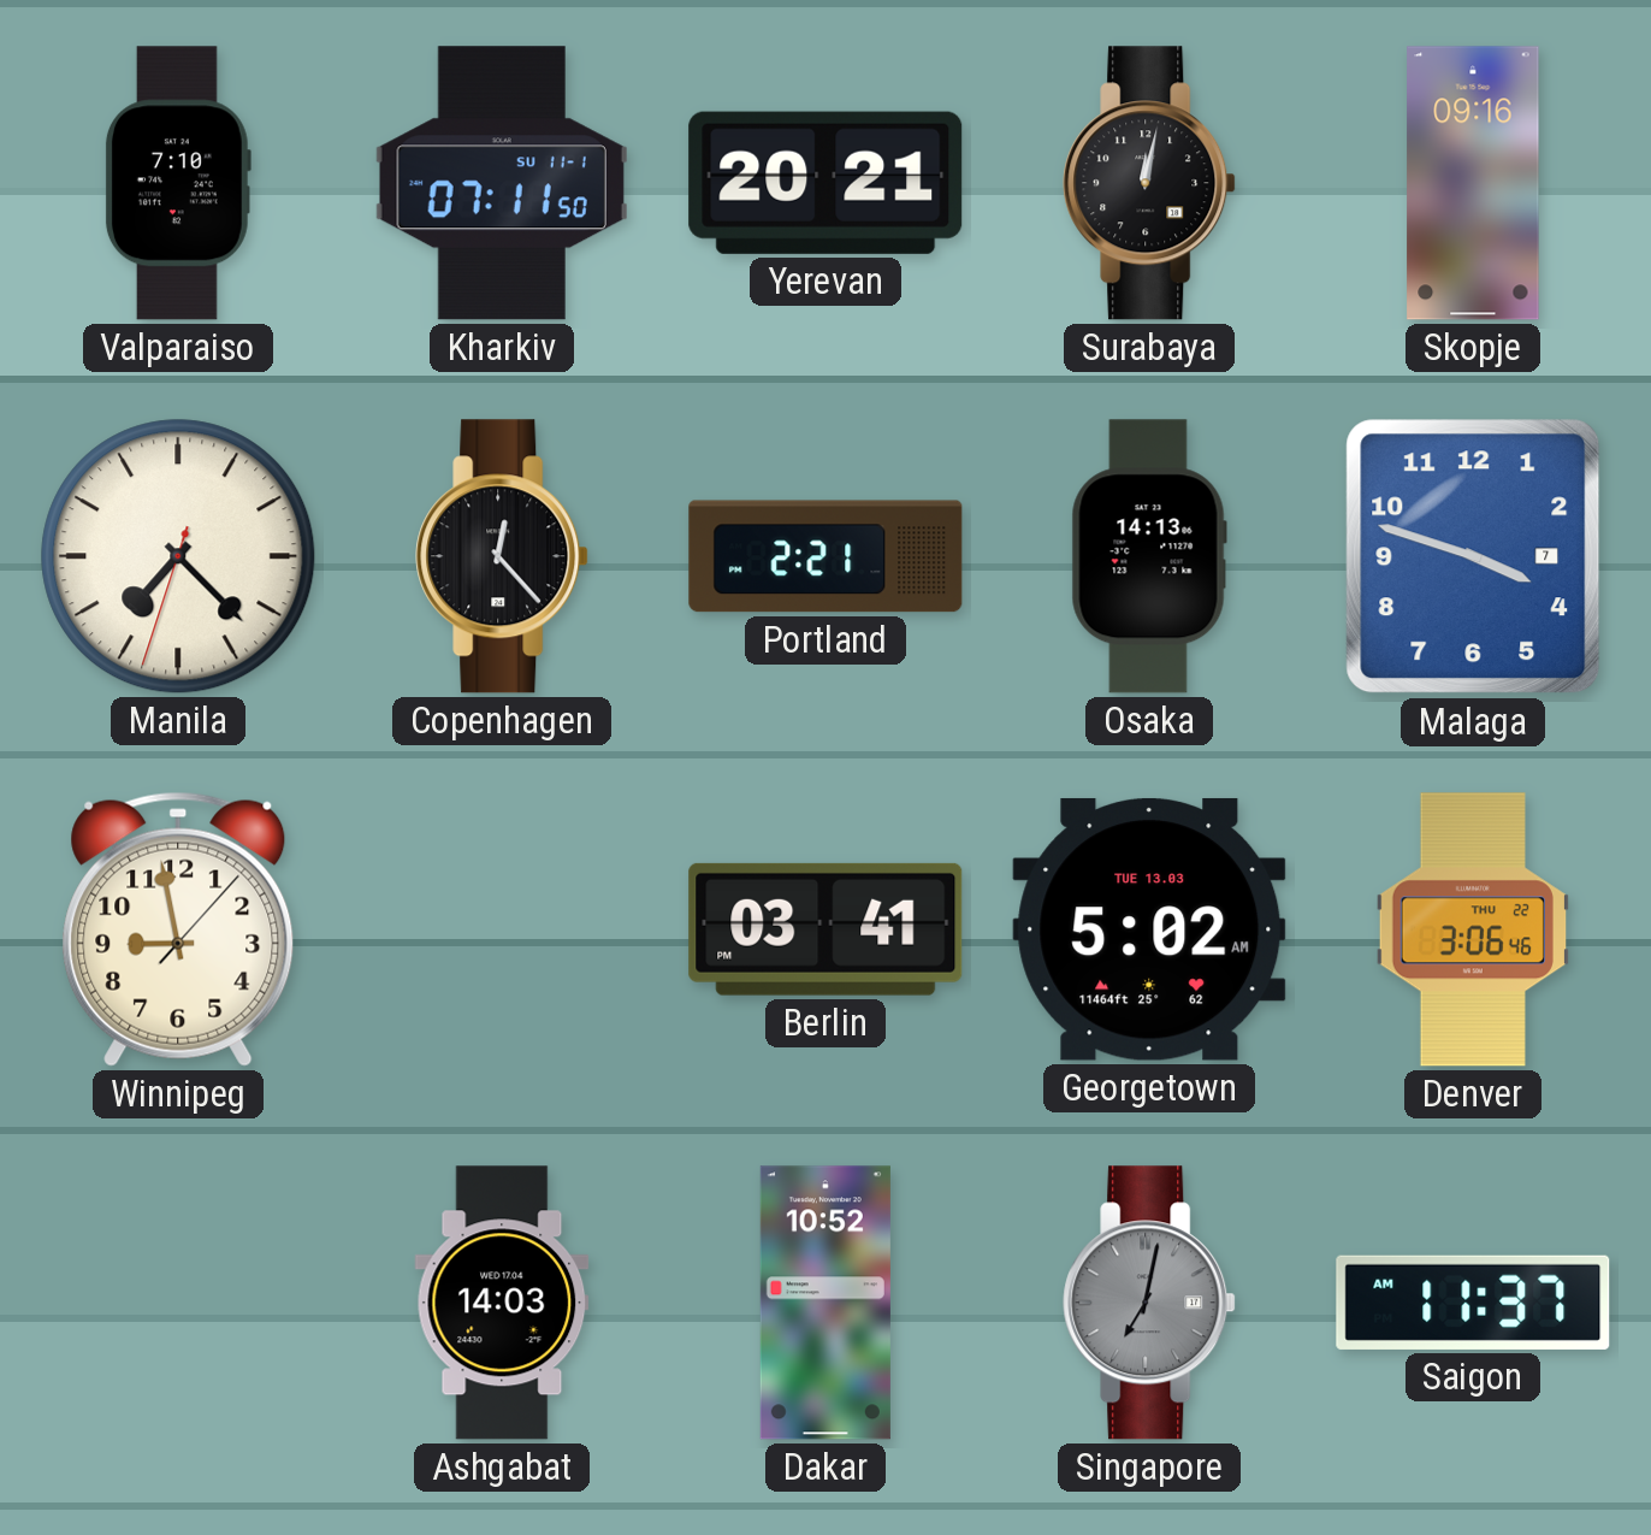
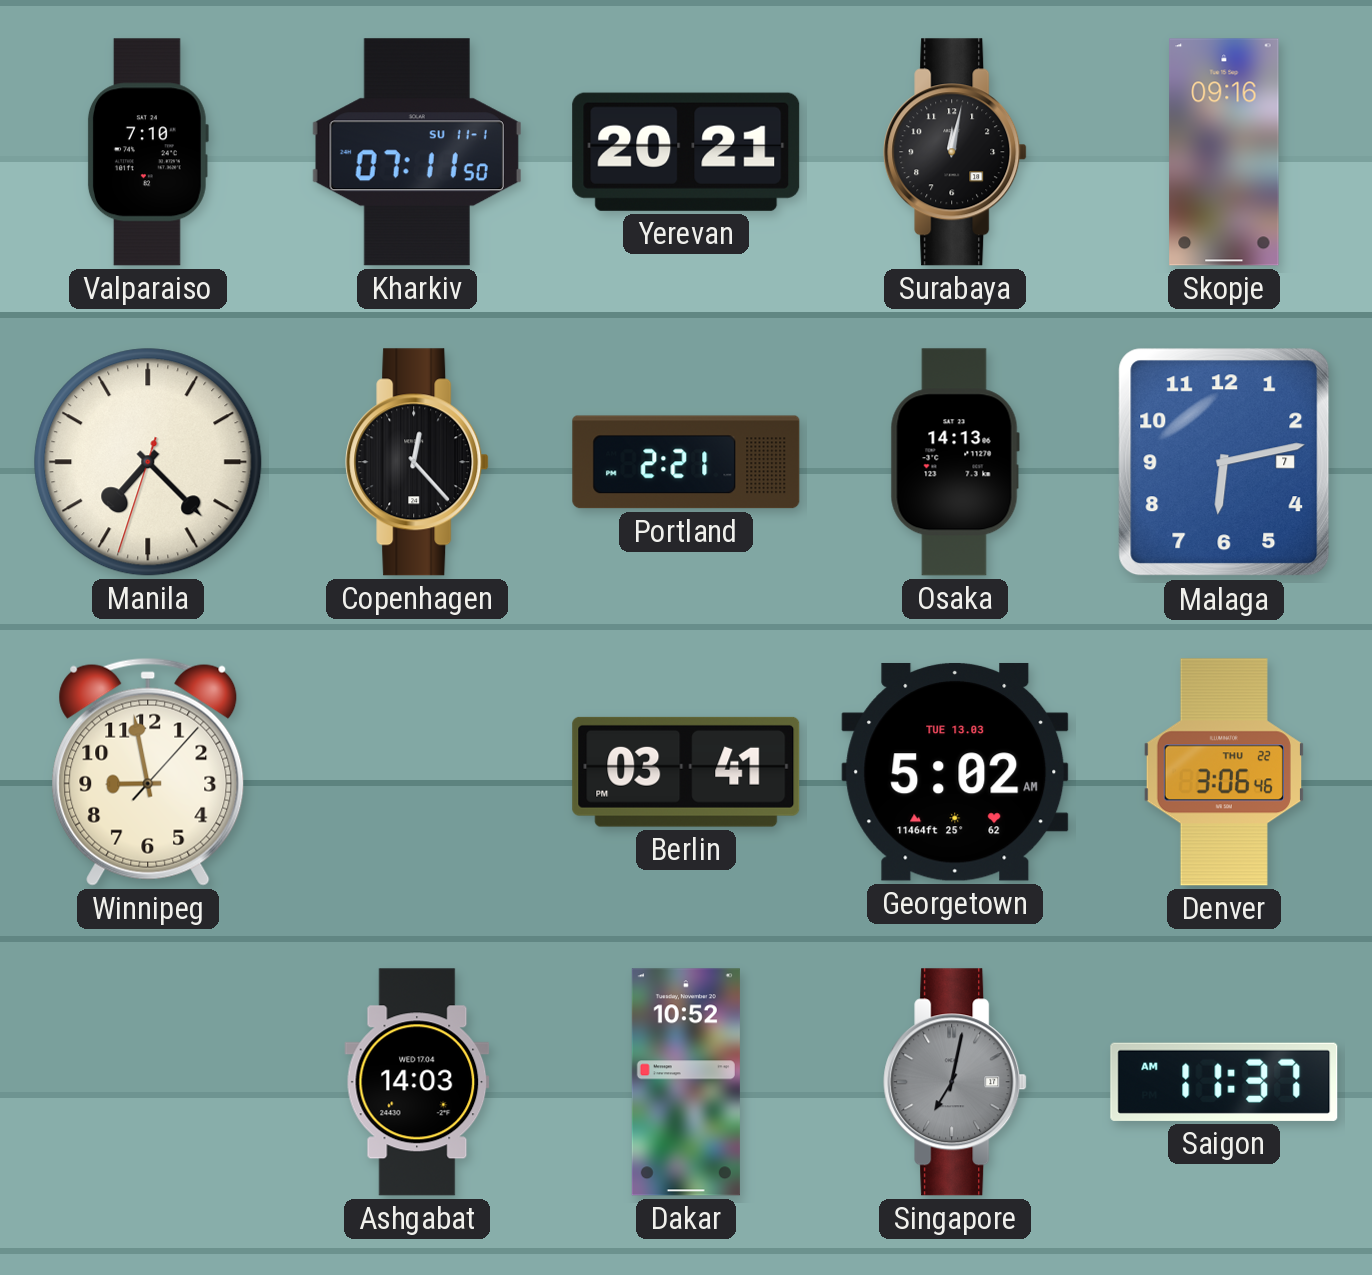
Malaga: 3:48 -> 6:13
